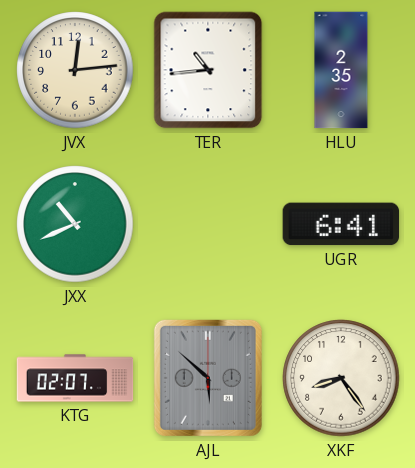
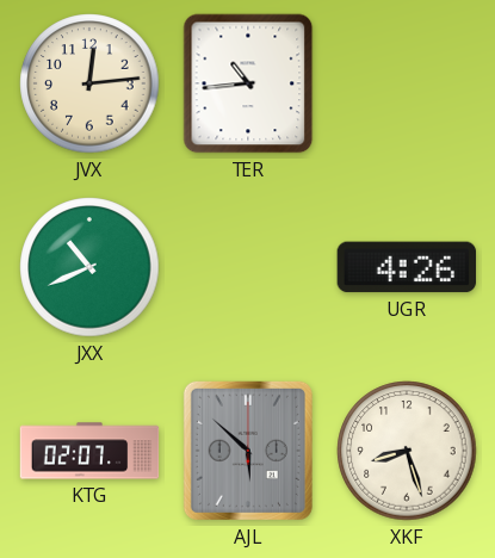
HLU: 2:35 -> none
UGR: 6:41 -> 4:26
XKF: 8:24 -> 8:27
